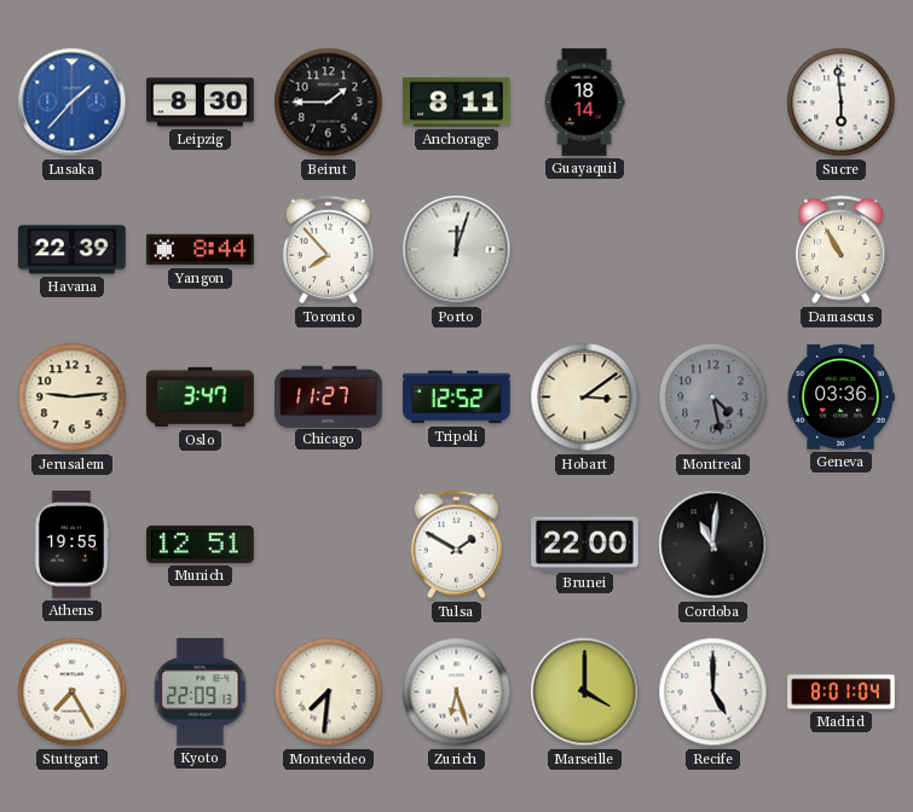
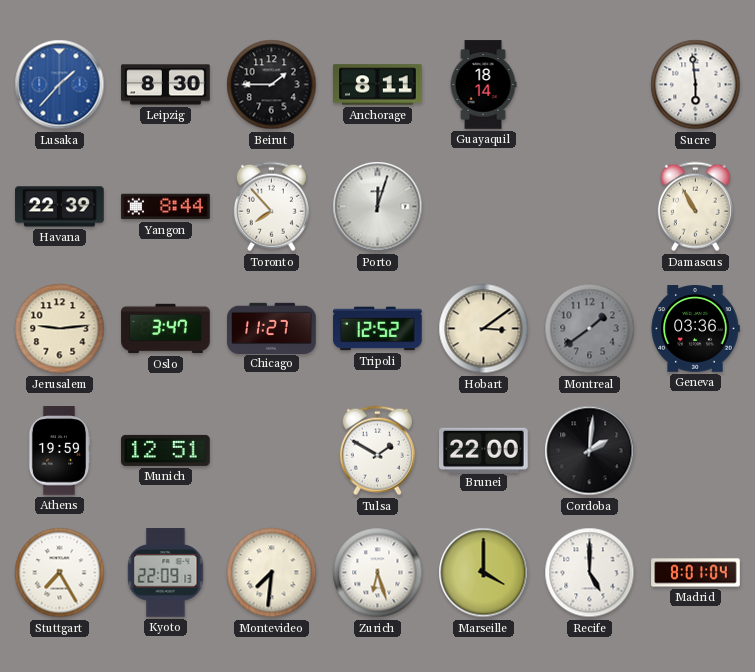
Montreal: 4:28 -> 1:39
Athens: 19:55 -> 19:59
Cordoba: 11:01 -> 2:01
